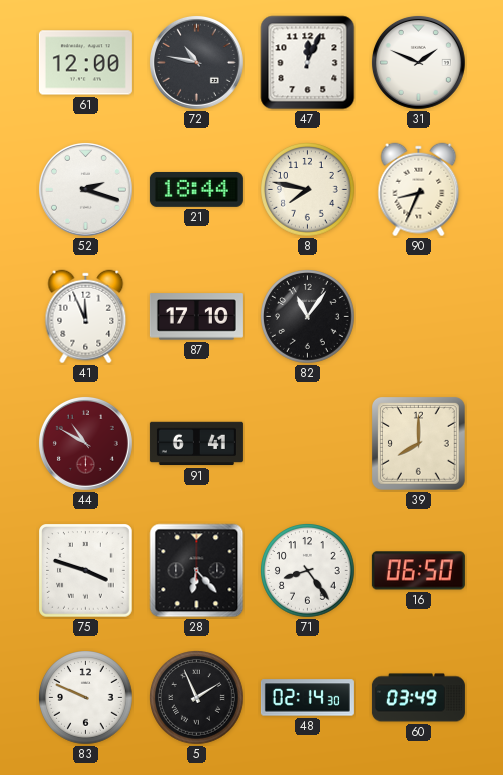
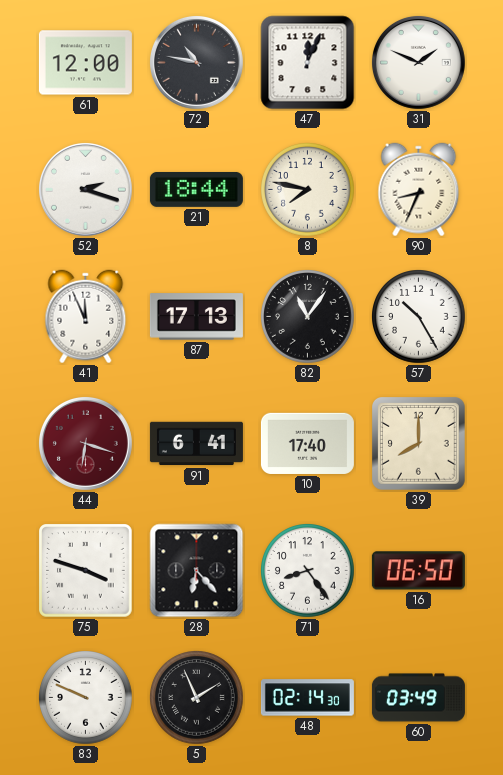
87: 17:10 -> 17:13
57: none -> 10:25
44: 10:50 -> 6:18
10: none -> 17:40
